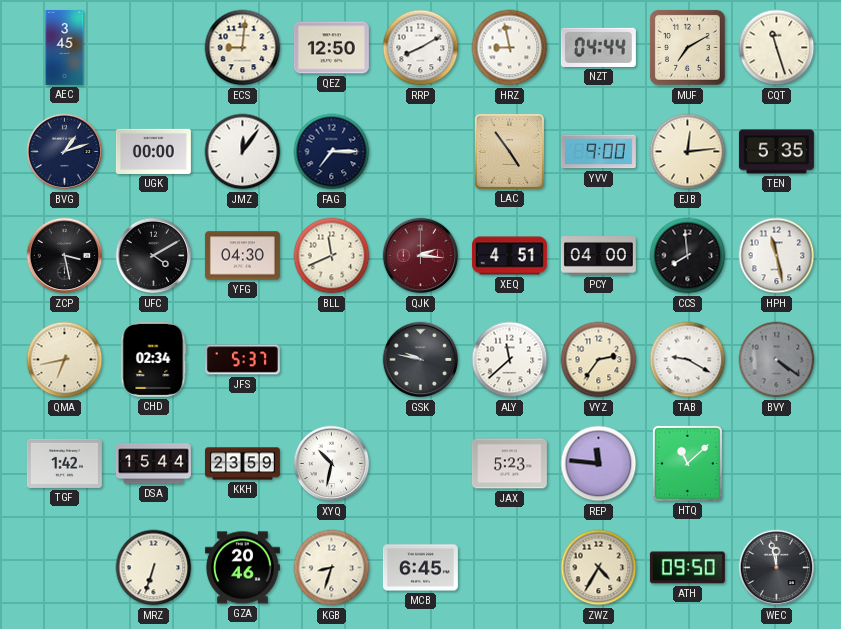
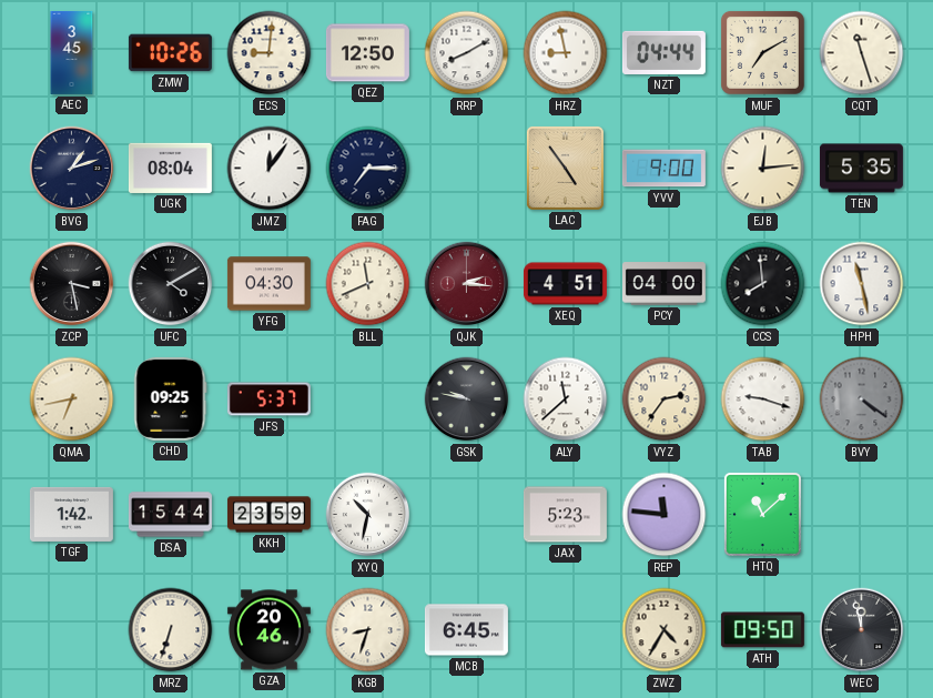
ZMW: none -> 10:26
UGK: 00:00 -> 08:04
CHD: 02:34 -> 09:25
TAB: 9:20 -> 9:18
